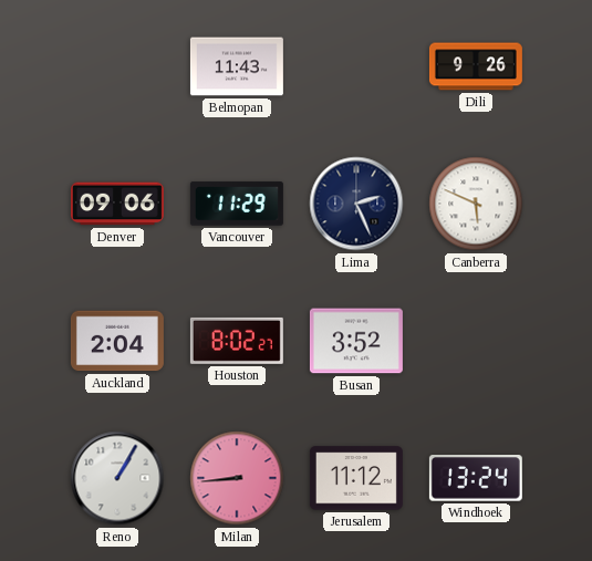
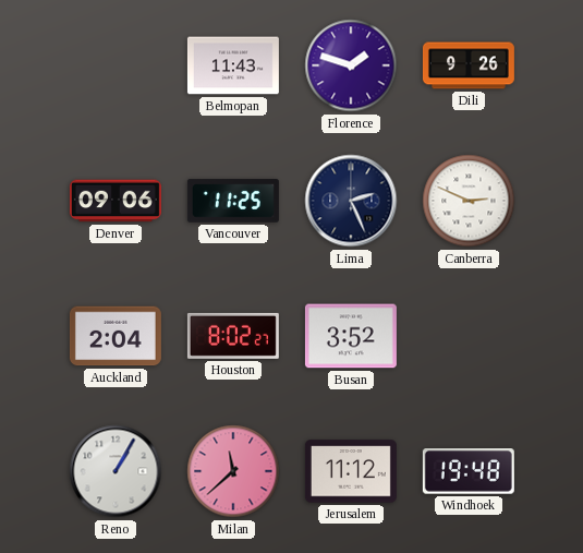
Florence: none -> 1:48
Vancouver: 11:29 -> 11:25
Canberra: 5:49 -> 2:49
Milan: 8:44 -> 11:38
Windhoek: 13:24 -> 19:48
